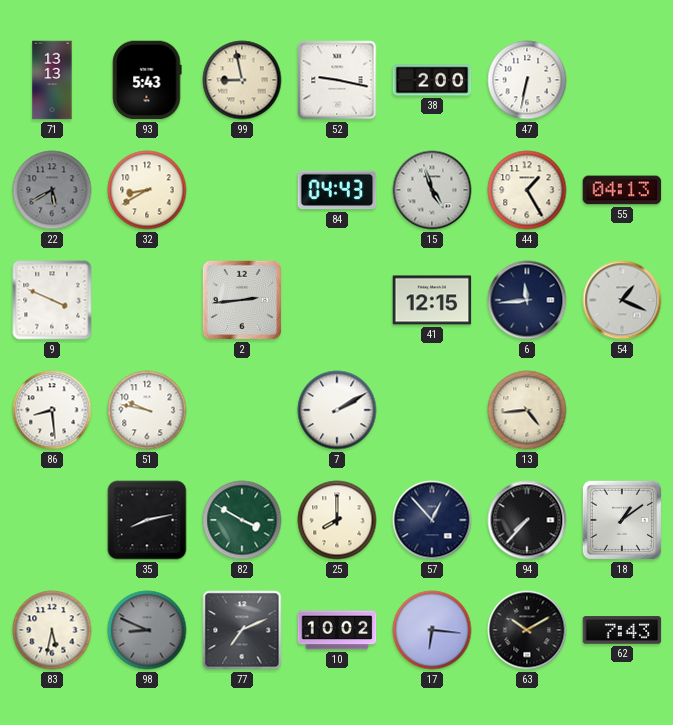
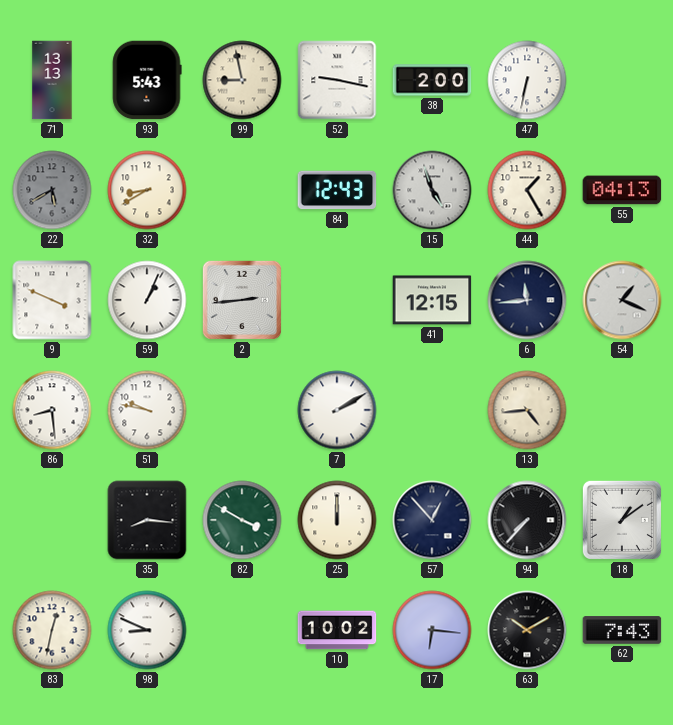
84: 04:43 -> 12:43
59: none -> 1:04
35: 8:13 -> 8:16
25: 8:00 -> 12:00
83: 5:32 -> 12:32
98 dial: grey -> white
77: 7:11 -> none
